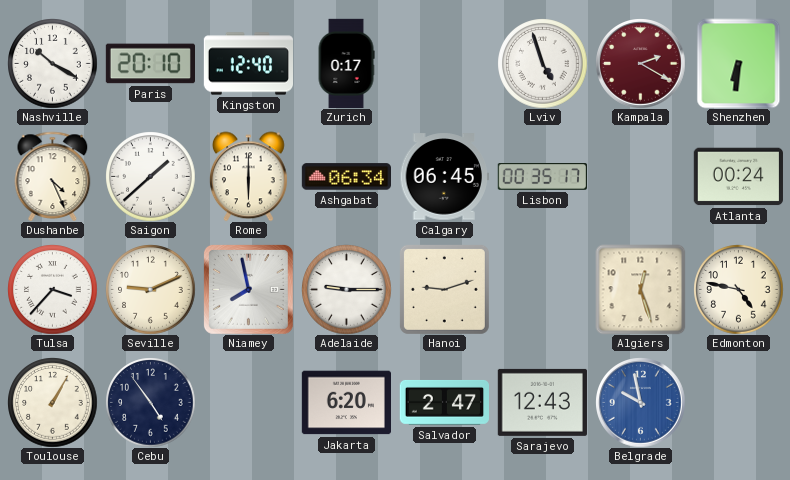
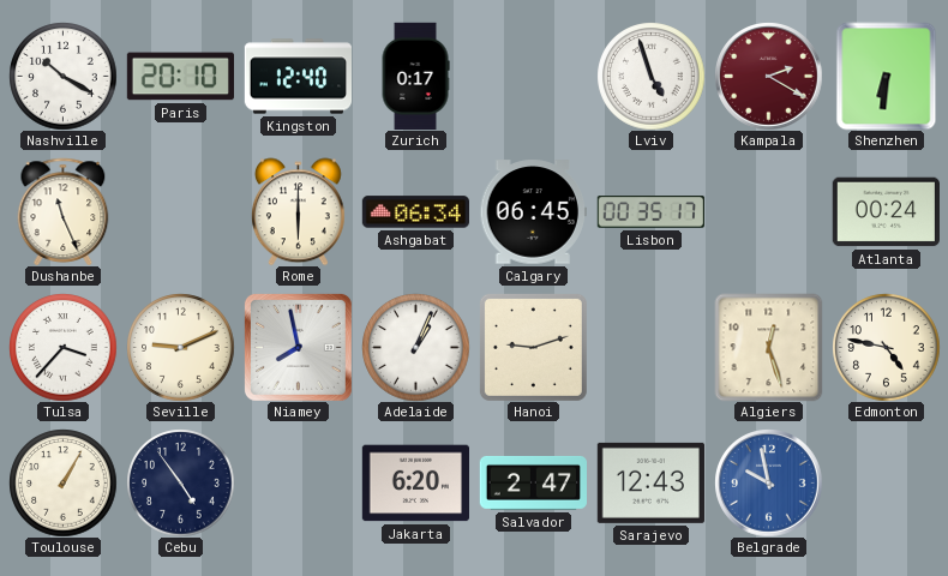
Dushanbe: 4:26 -> 11:26
Saigon: 1:38 -> none
Adelaide: 9:15 -> 1:04
